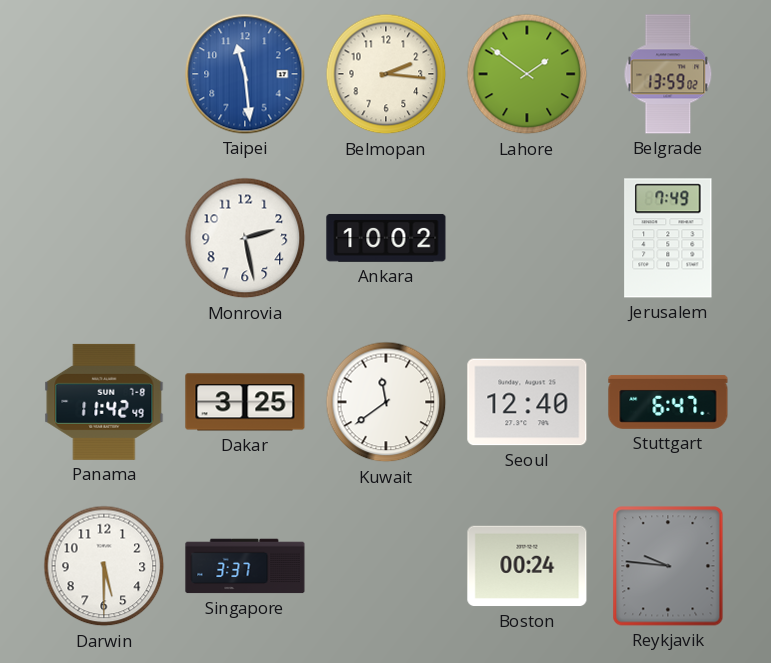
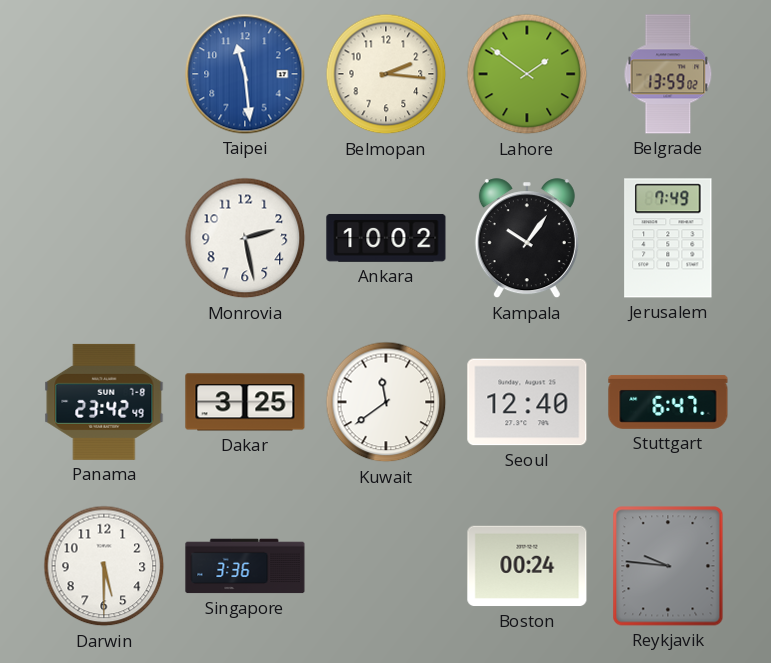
Kampala: none -> 10:06
Panama: 11:42 -> 23:42
Singapore: 3:37 -> 3:36
